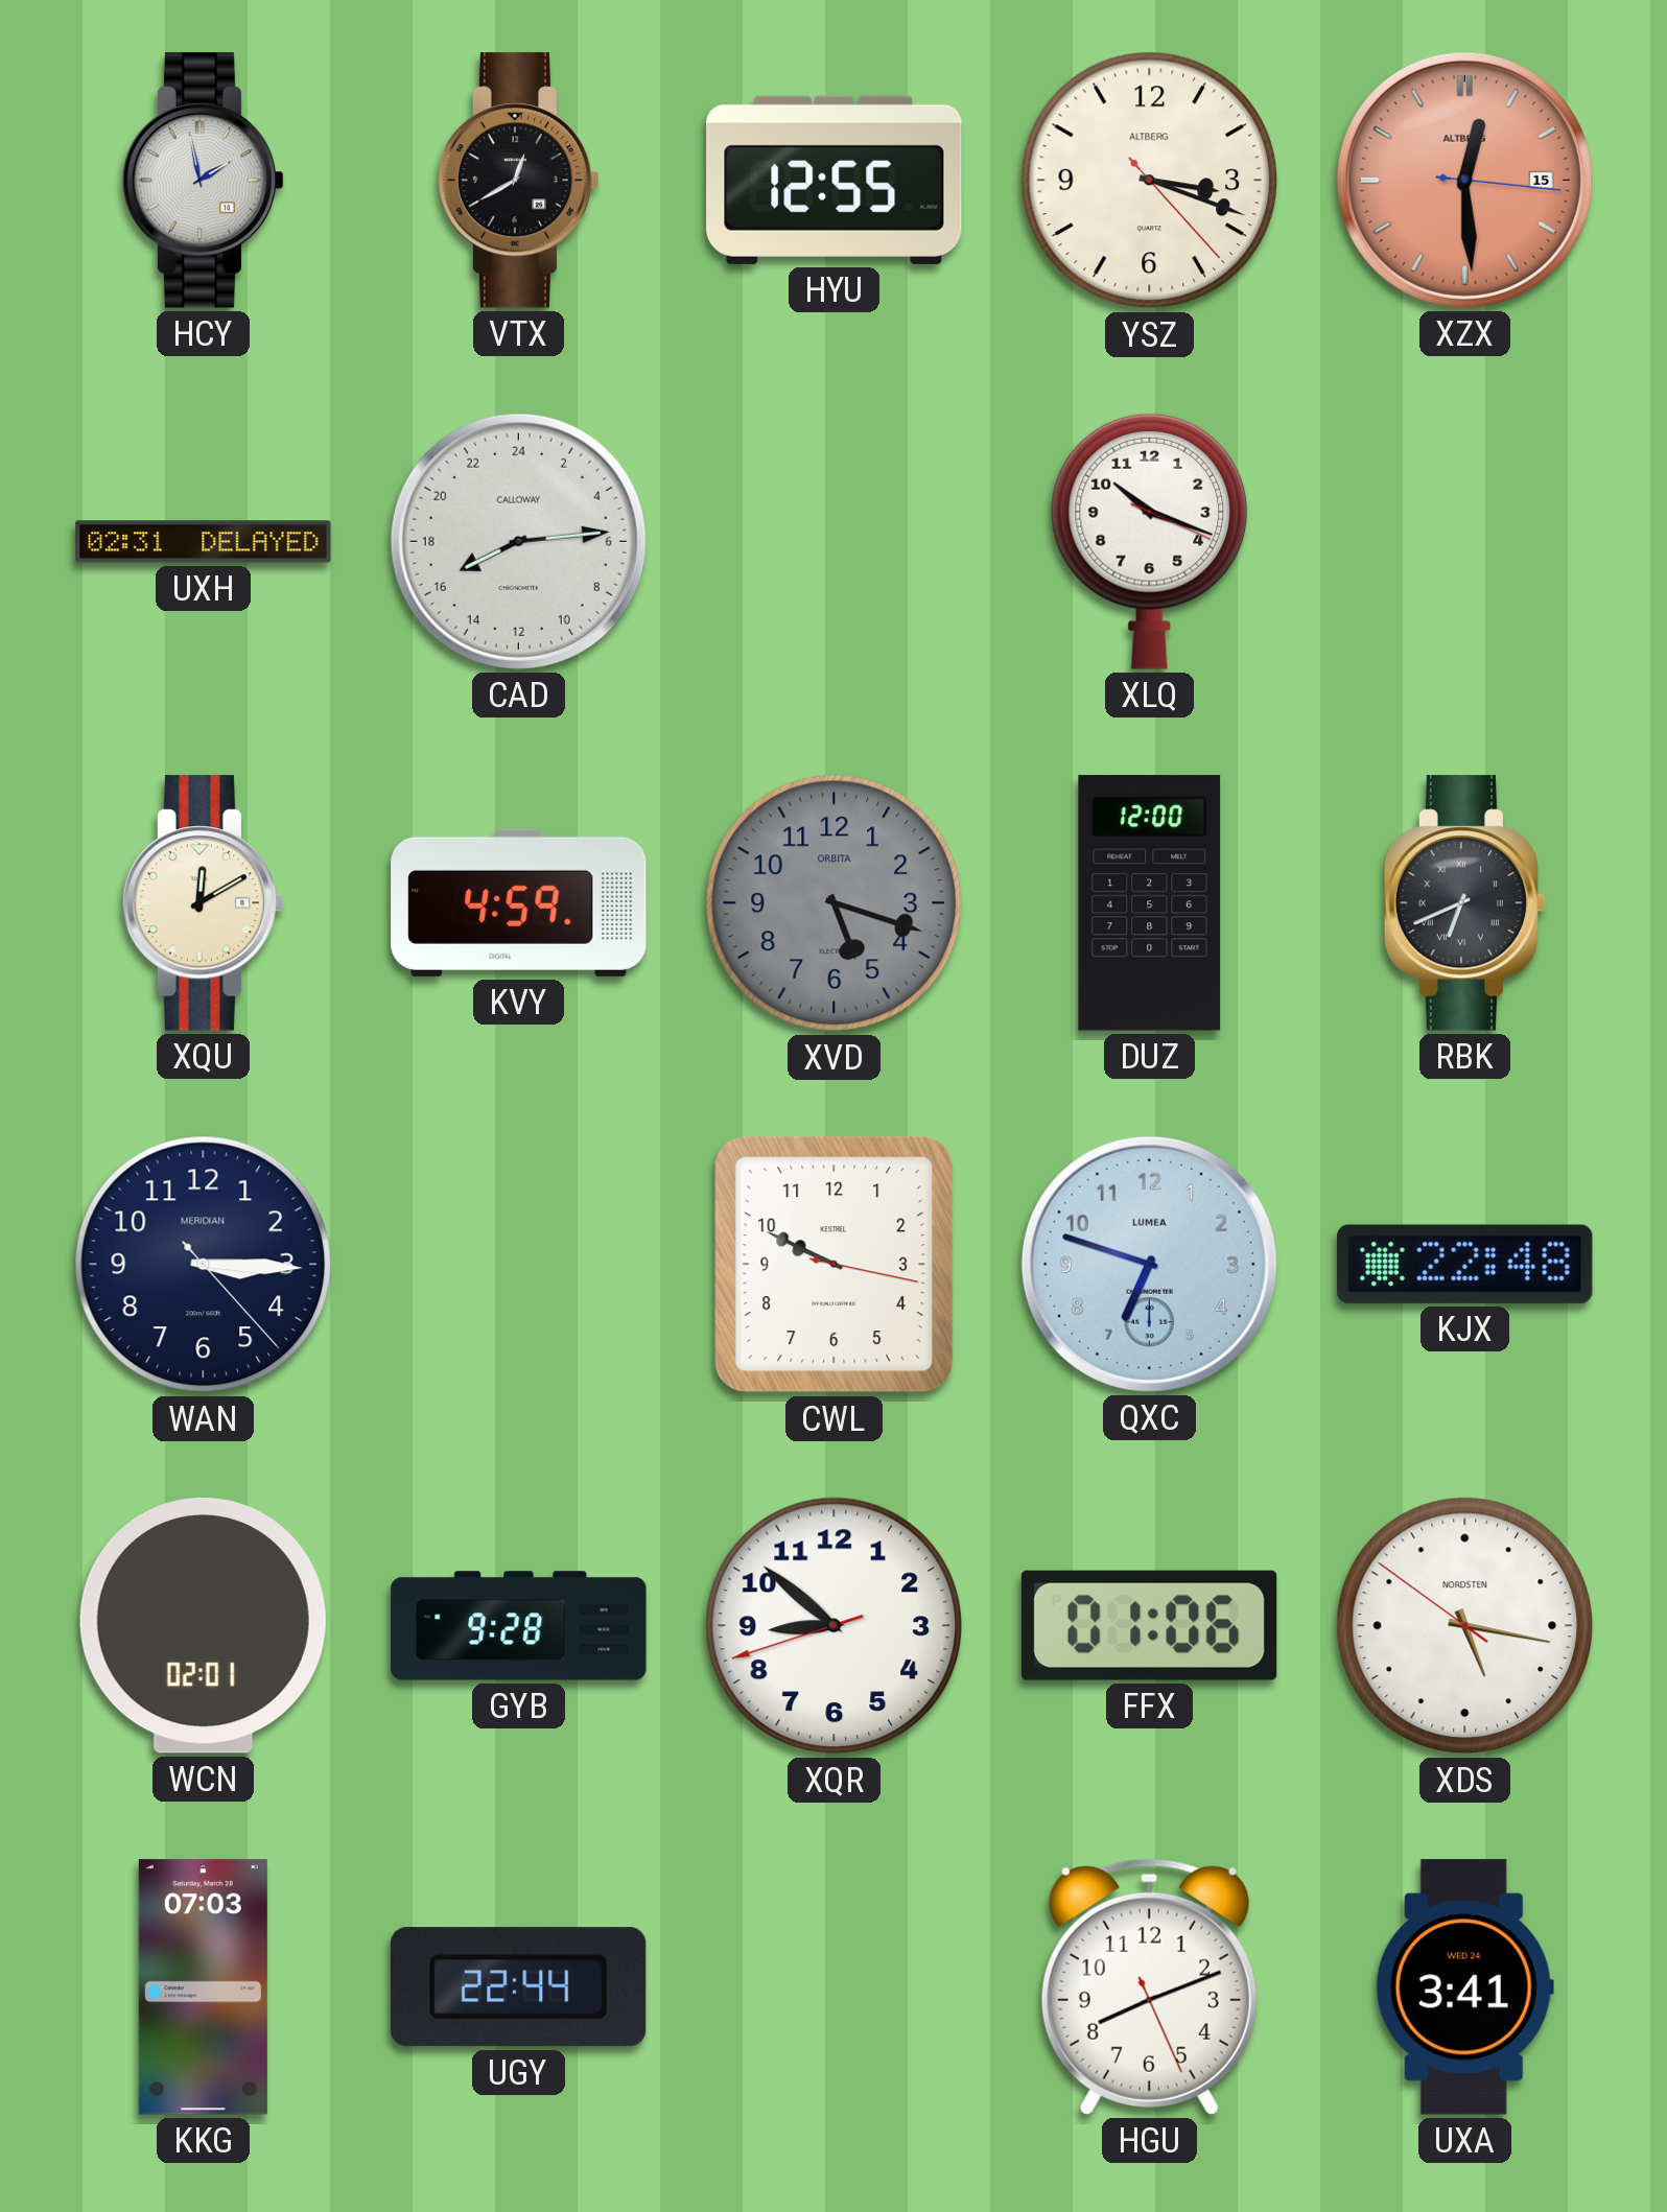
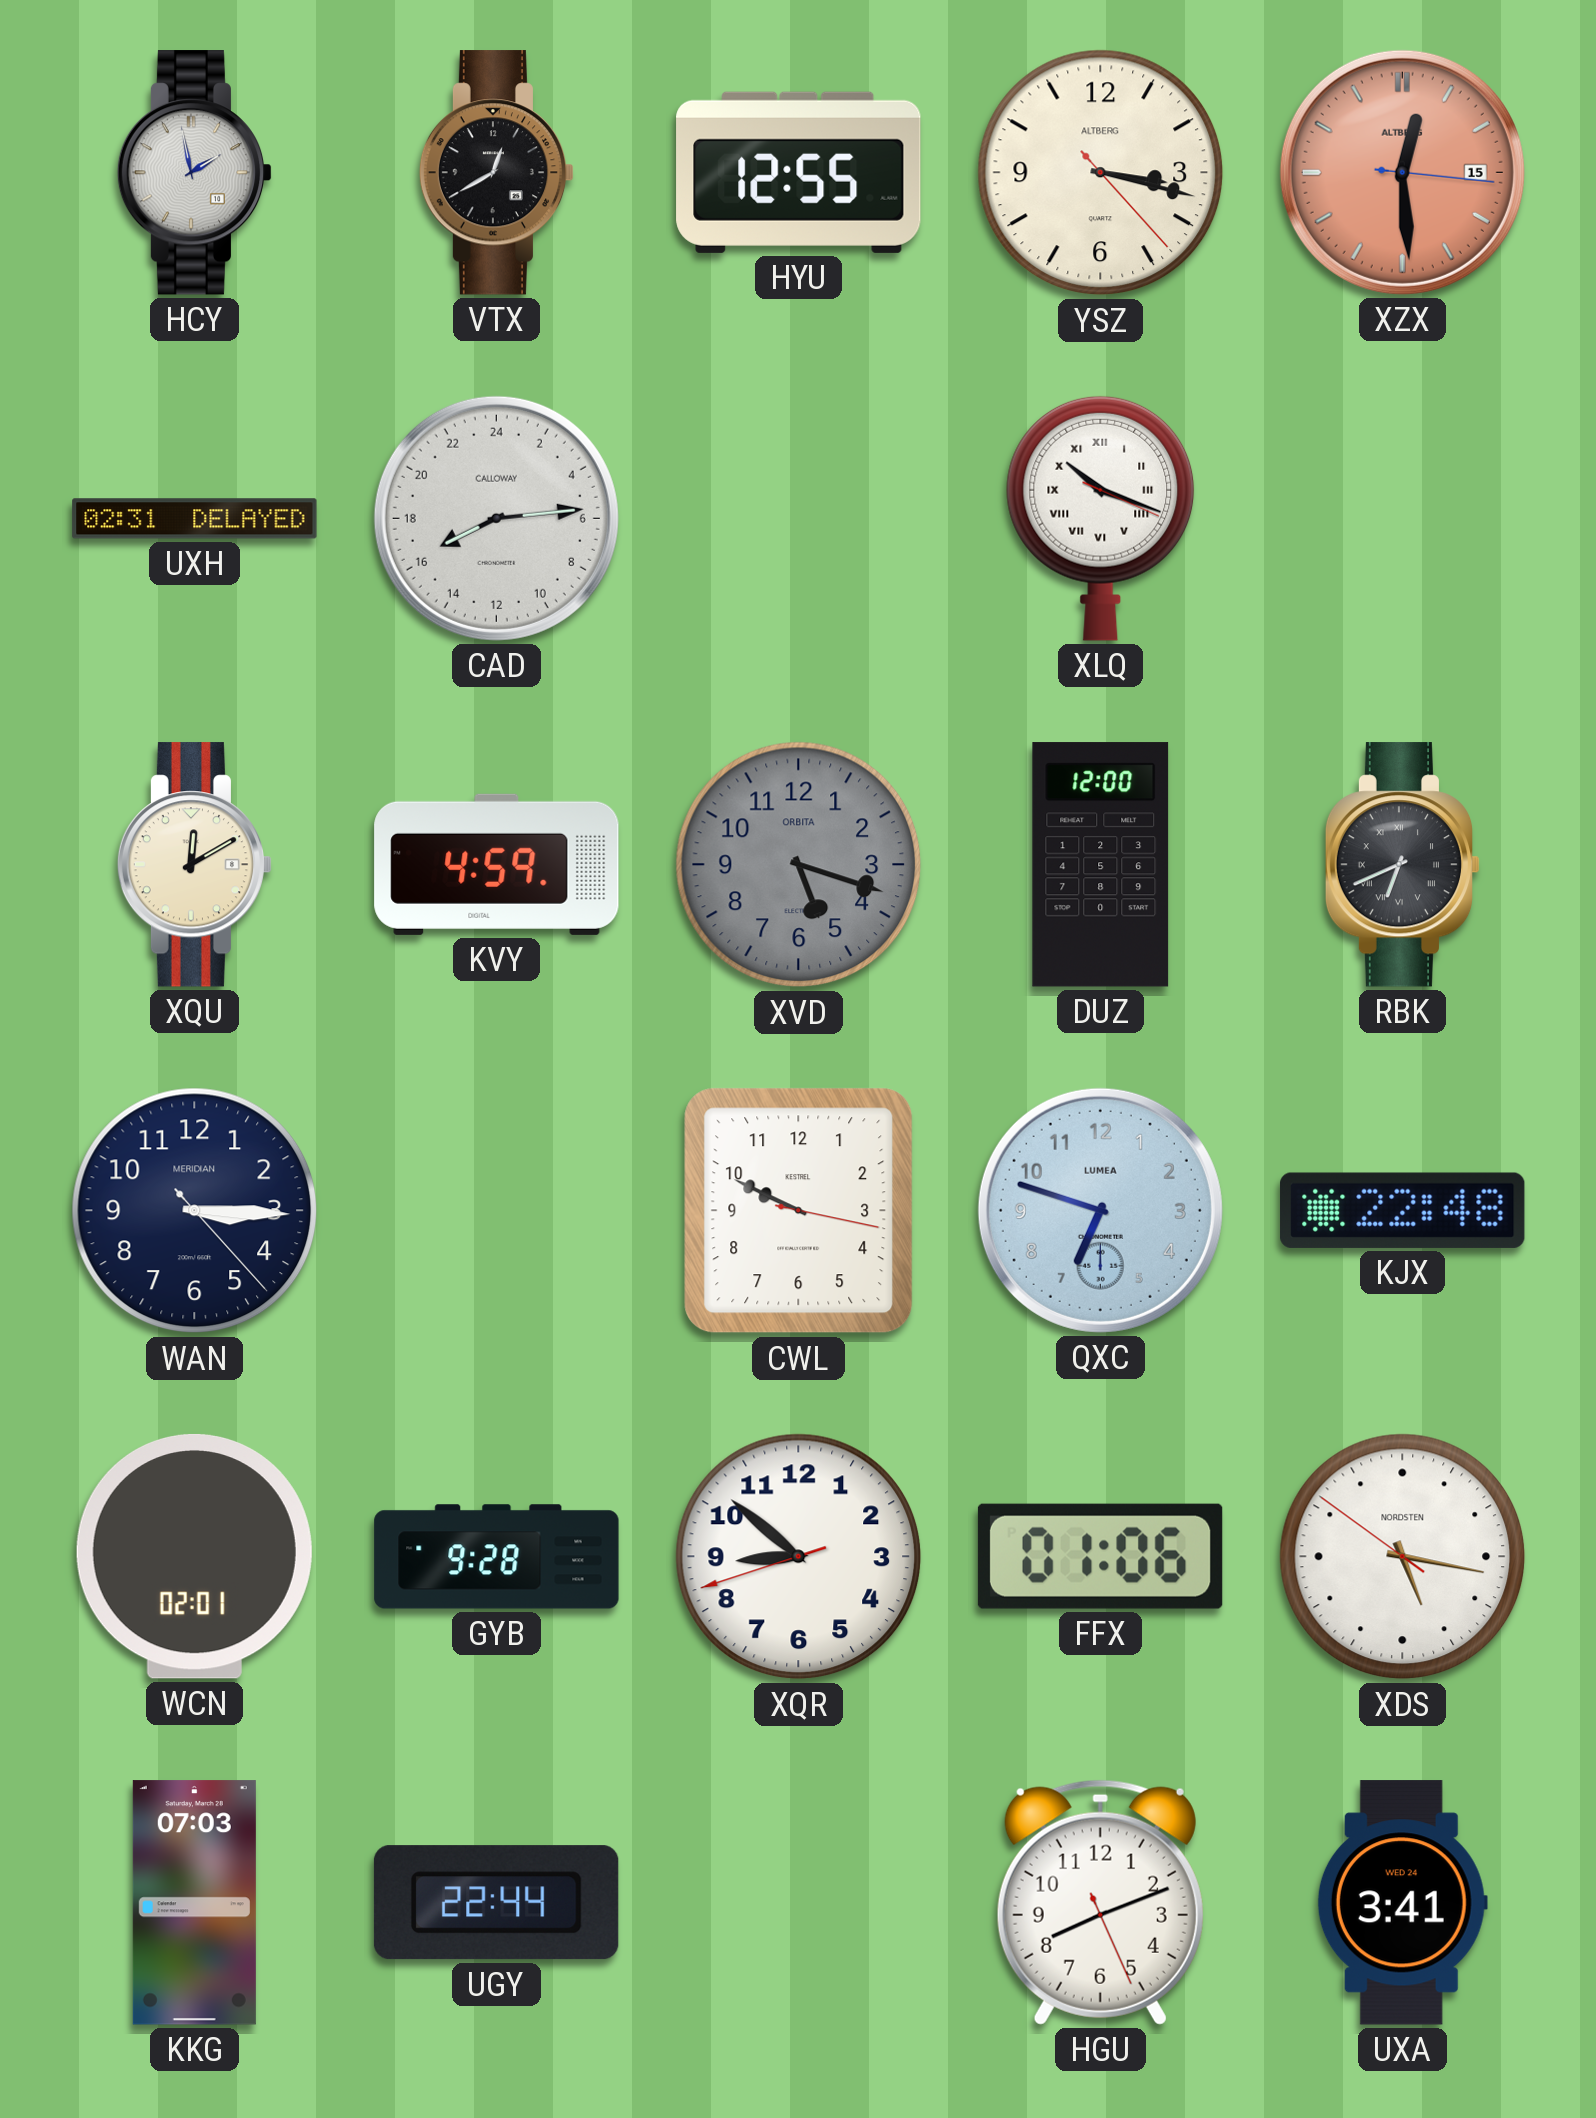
YSZ: 3:18 -> 3:17
XLQ numerals: Arabic -> Roman
